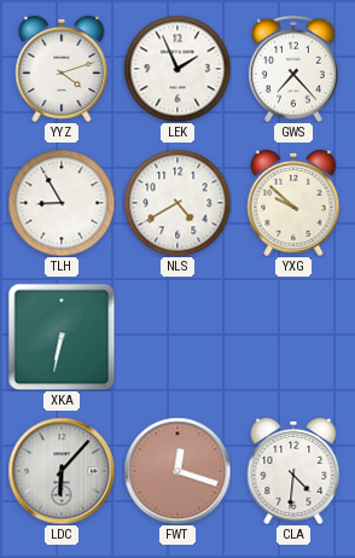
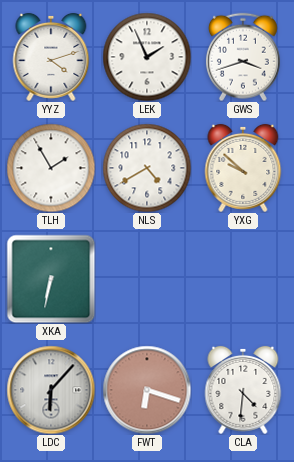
GWS: 7:23 -> 3:42
TLH: 8:55 -> 1:55
FWT: 12:18 -> 6:18
